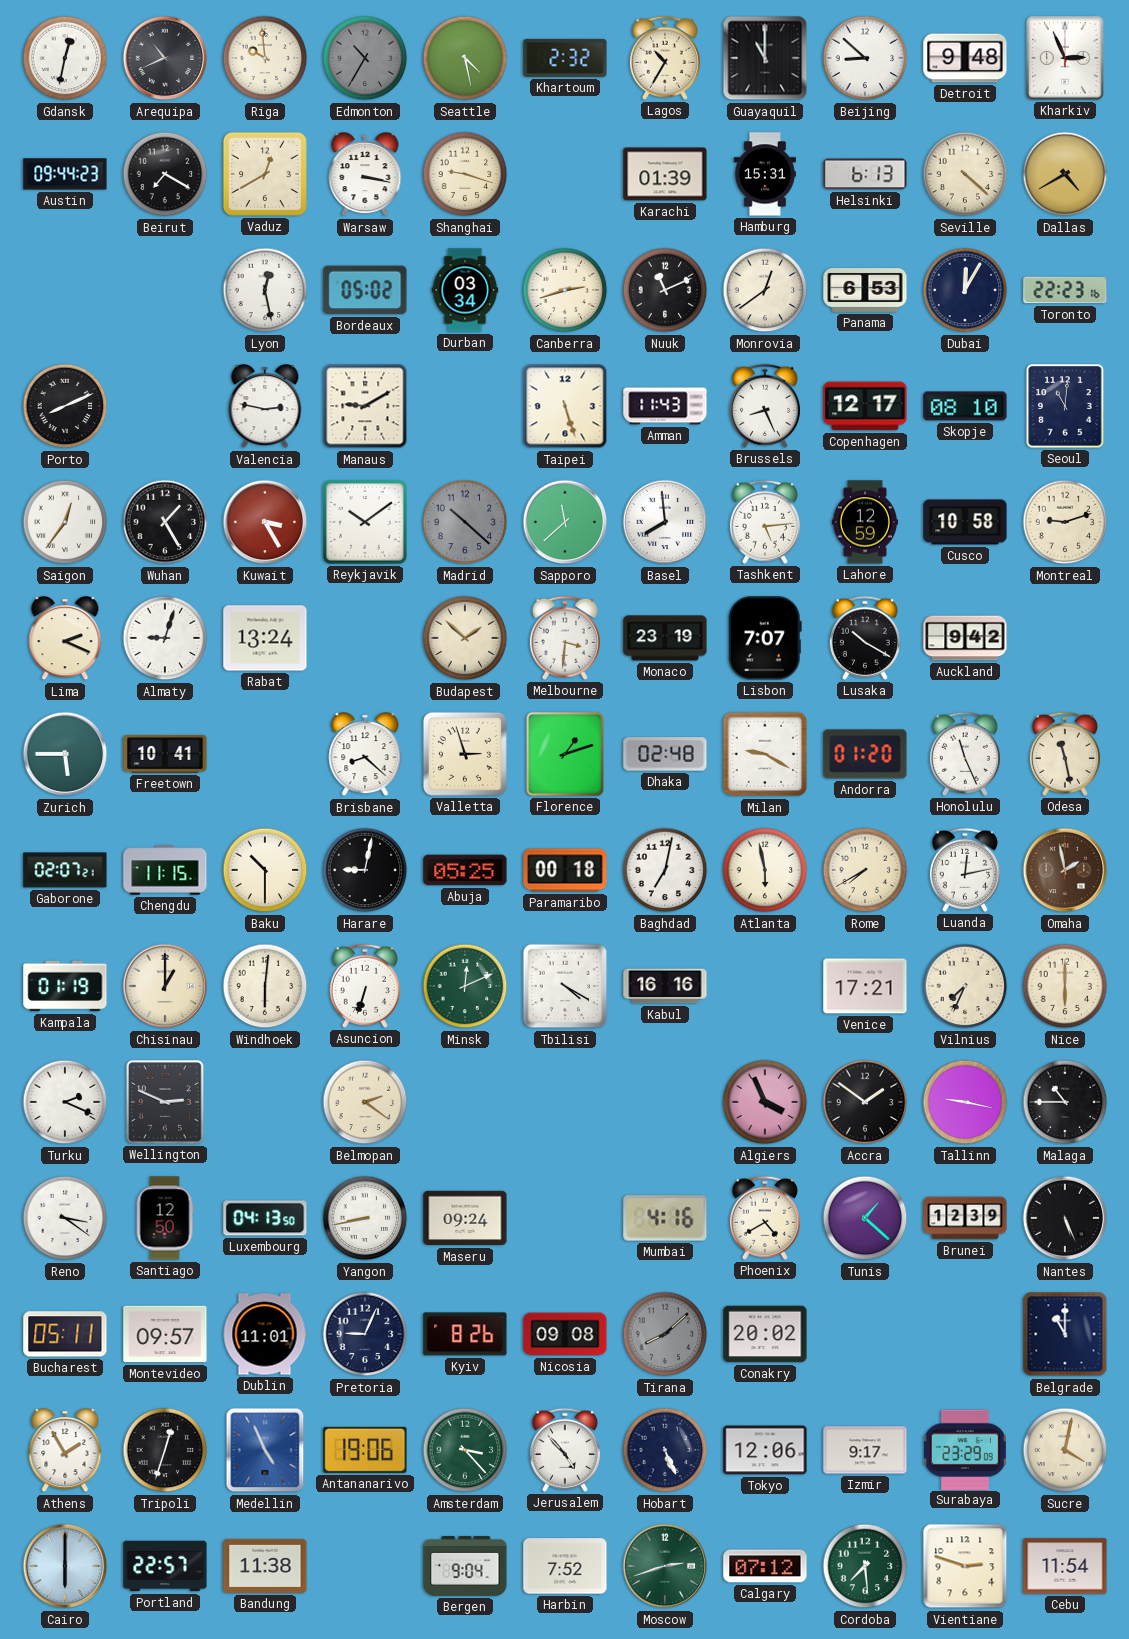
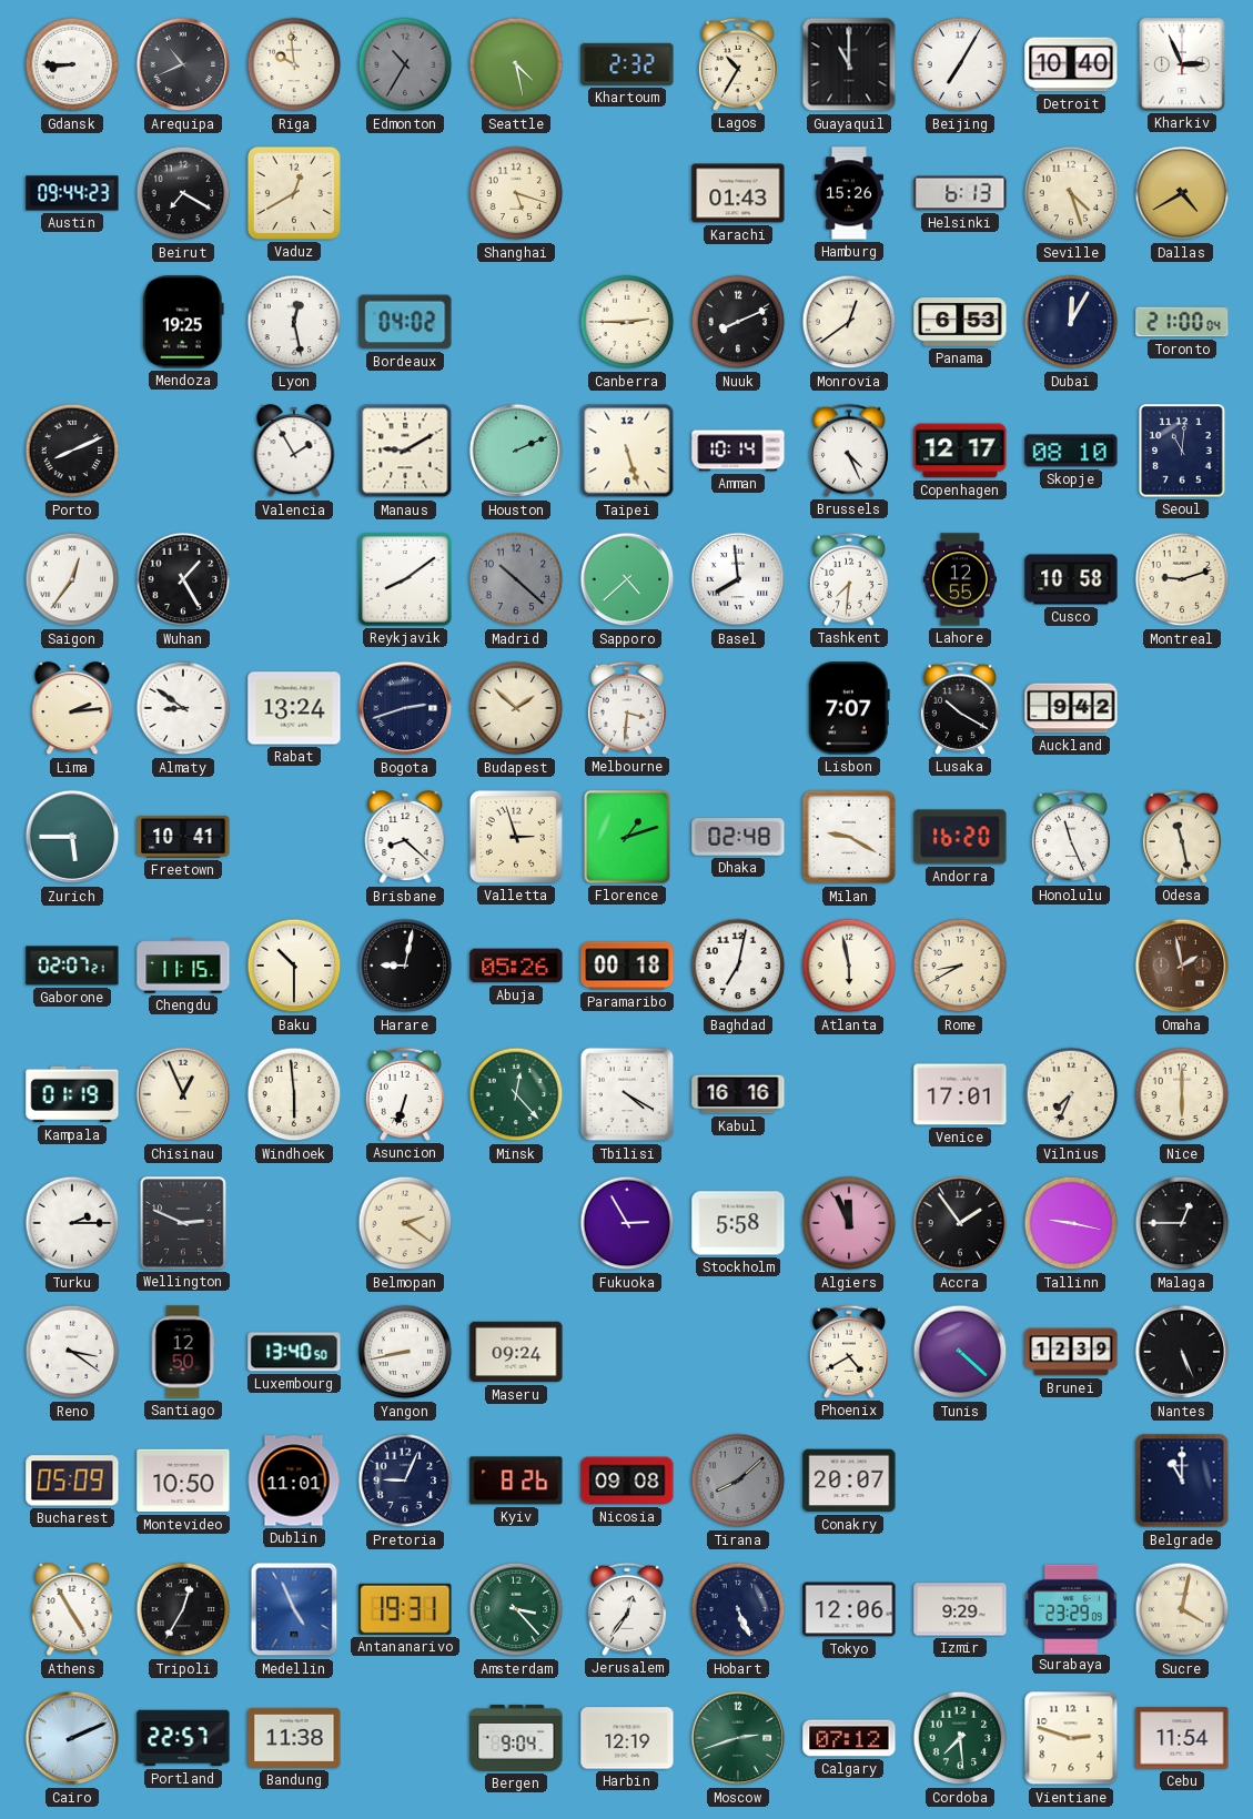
Gdansk: 12:32 -> 8:45
Beijing: 8:52 -> 7:05
Detroit: 9:48 -> 10:40
Warsaw: 3:17 -> none
Shanghai: 9:18 -> 5:18
Karachi: 01:39 -> 01:43
Hamburg: 15:31 -> 15:26
Seville: 4:22 -> 4:27
Mendoza: none -> 19:25
Bordeaux: 05:02 -> 04:02
Durban: 03:34 -> none
Canberra: 2:42 -> 2:45
Nuuk: 11:11 -> 8:11
Toronto: 22:23 -> 21:00
Valencia: 2:47 -> 1:55
Houston: none -> 2:11
Amman: 11:43 -> 10:14
Brussels: 8:26 -> 4:26
Kuwait: 3:25 -> none
Reykjavik: 10:09 -> 8:09
Sapporo: 11:38 -> 4:38
Tashkent: 5:14 -> 7:31
Lahore: 12:59 -> 12:55
Lima: 2:19 -> 2:14
Almaty: 9:03 -> 8:51
Bogota: none -> 2:42
Monaco: 23:19 -> none
Andorra: 01:20 -> 16:20
Abuja: 05:25 -> 05:26
Rome: 7:40 -> 8:40
Luanda: 12:13 -> none
Chisinau: 1:00 -> 12:56
Windhoek: 6:01 -> 5:59
Minsk: 12:11 -> 12:23
Venice: 17:21 -> 17:01
Turku: 2:19 -> 2:15
Fukuoka: none -> 2:55
Stockholm: none -> 5:58
Algiers: 3:56 -> 11:56
Accra: 1:51 -> 1:54
Malaga: 10:45 -> 12:45
Luxembourg: 04:13 -> 13:40
Mumbai: 4:16 -> none
Tunis: 1:22 -> 4:22
Bucharest: 05:11 -> 05:09
Montevideo: 09:57 -> 10:50
Conakry: 20:02 -> 20:07
Athens: 1:55 -> 4:55
Tripoli: 12:33 -> 12:35
Antananarivo: 19:06 -> 19:31
Jerusalem: 4:53 -> 12:36
Izmir: 9:17 -> 9:29
Cairo: 6:00 -> 2:11
Harbin: 7:52 -> 12:19
